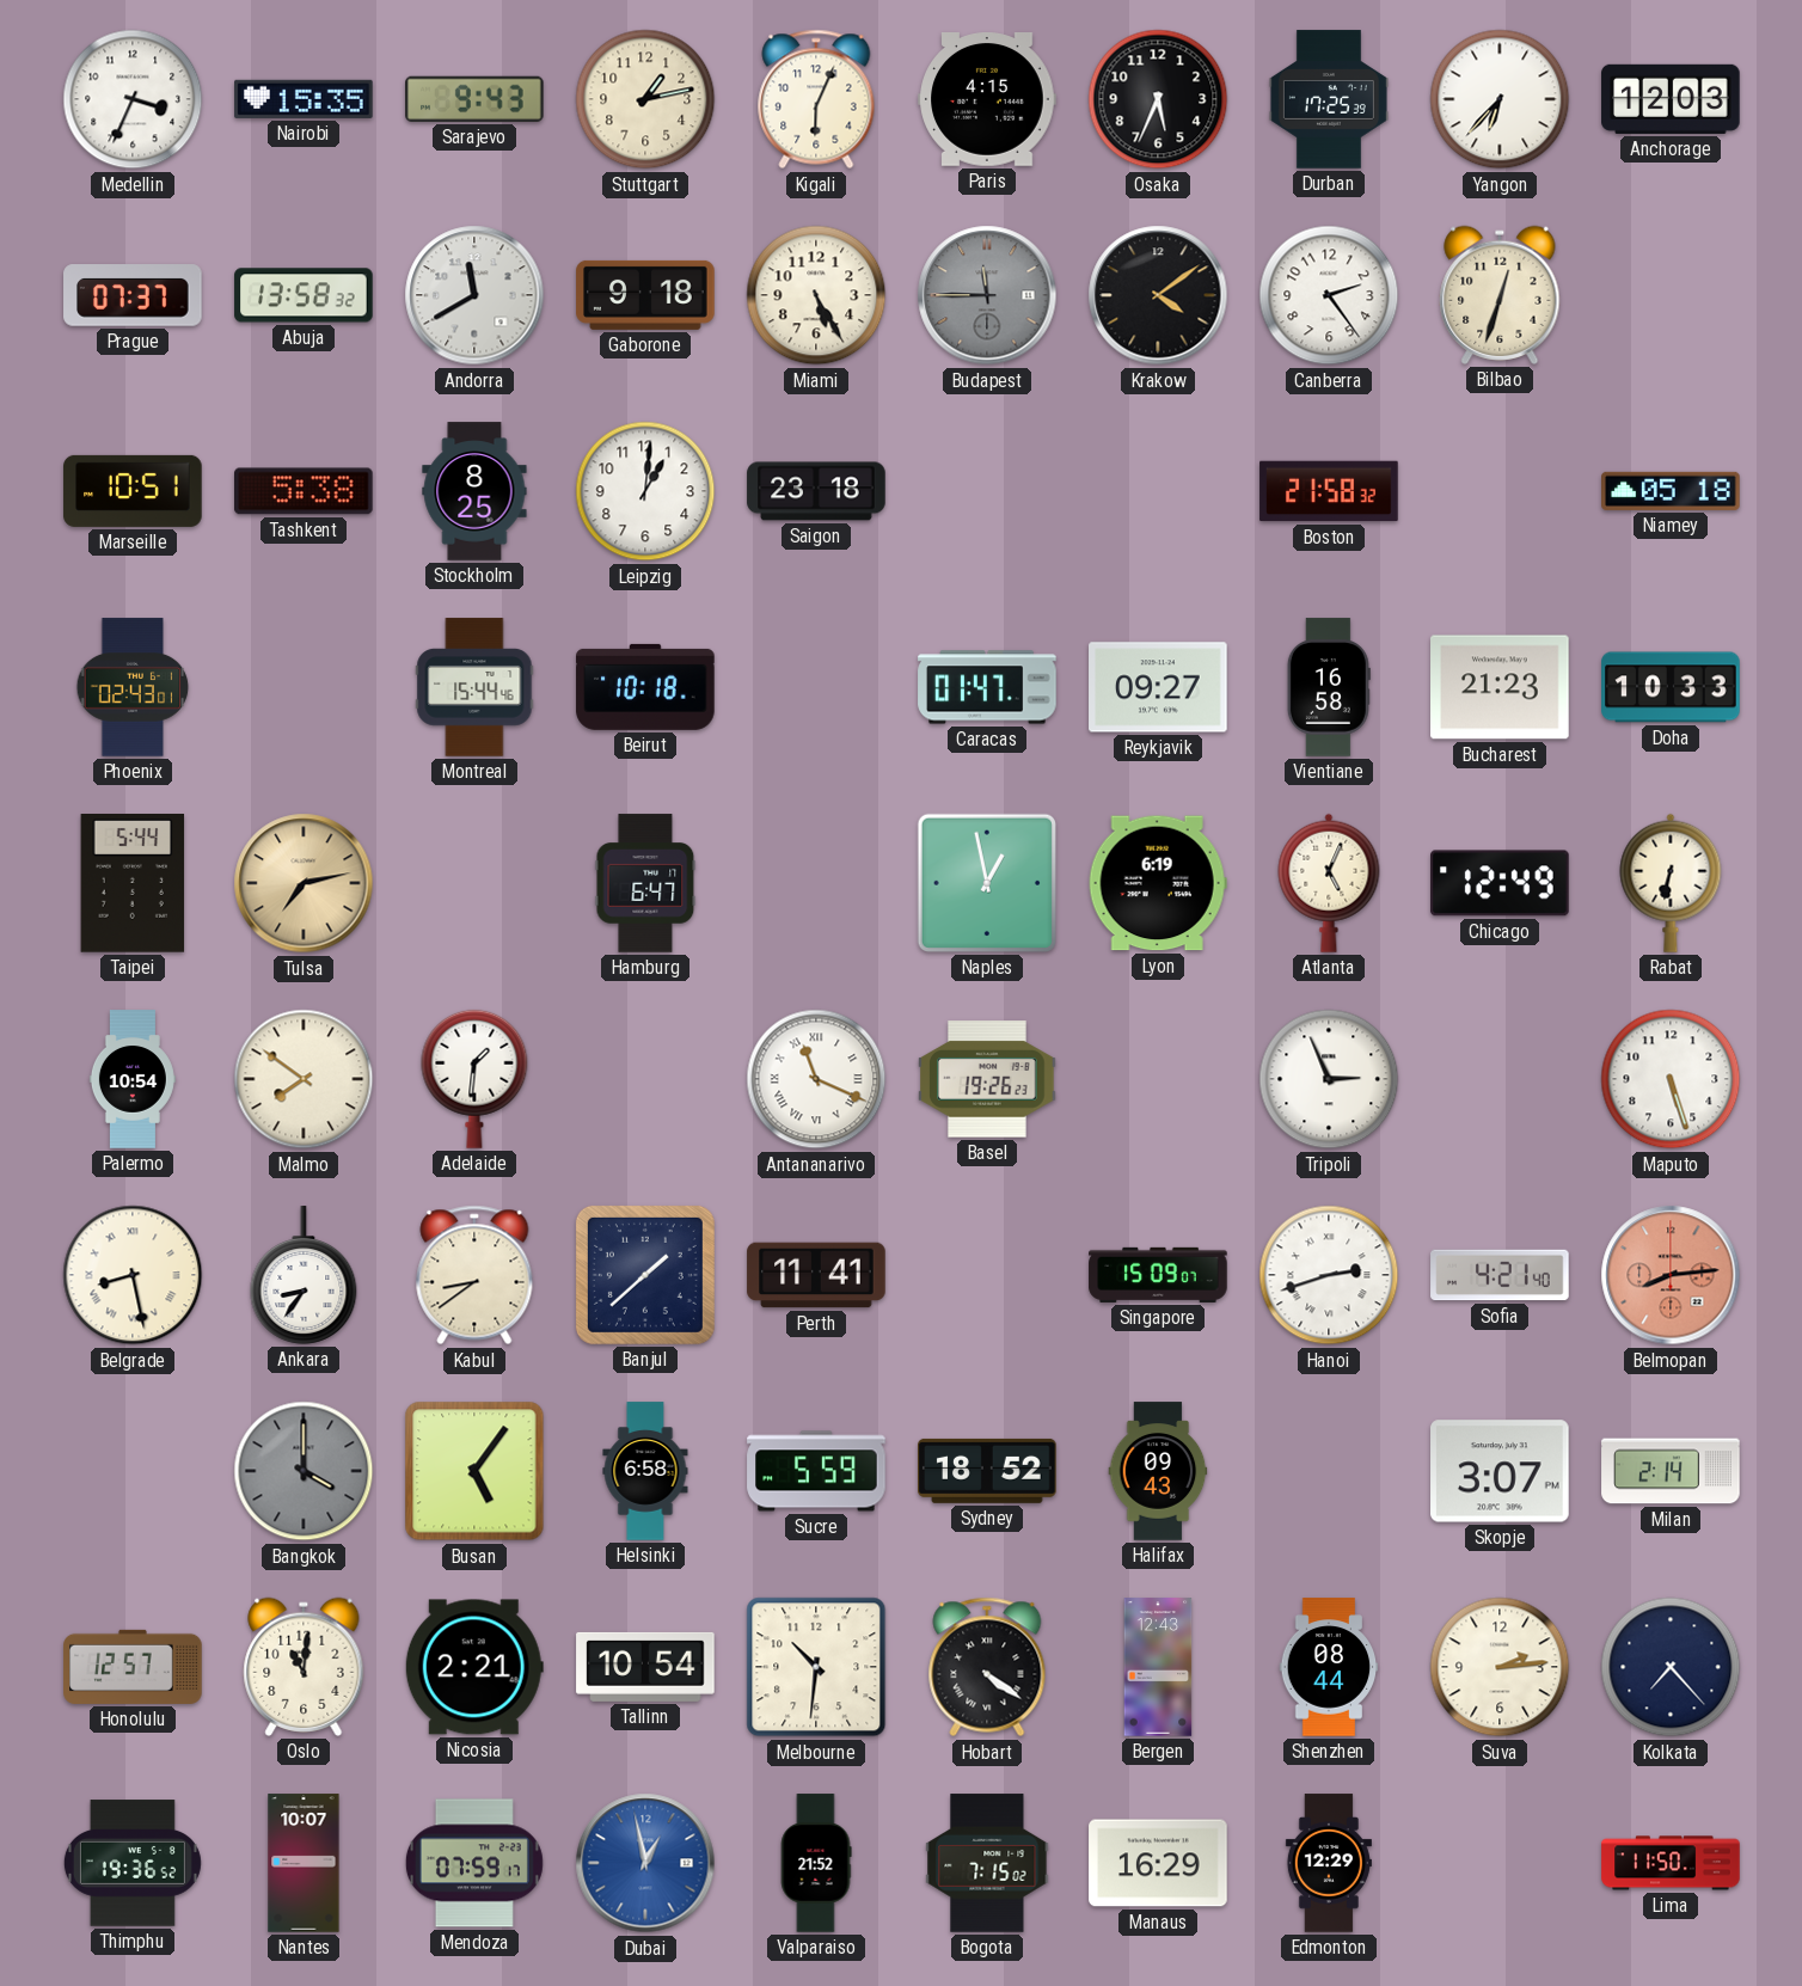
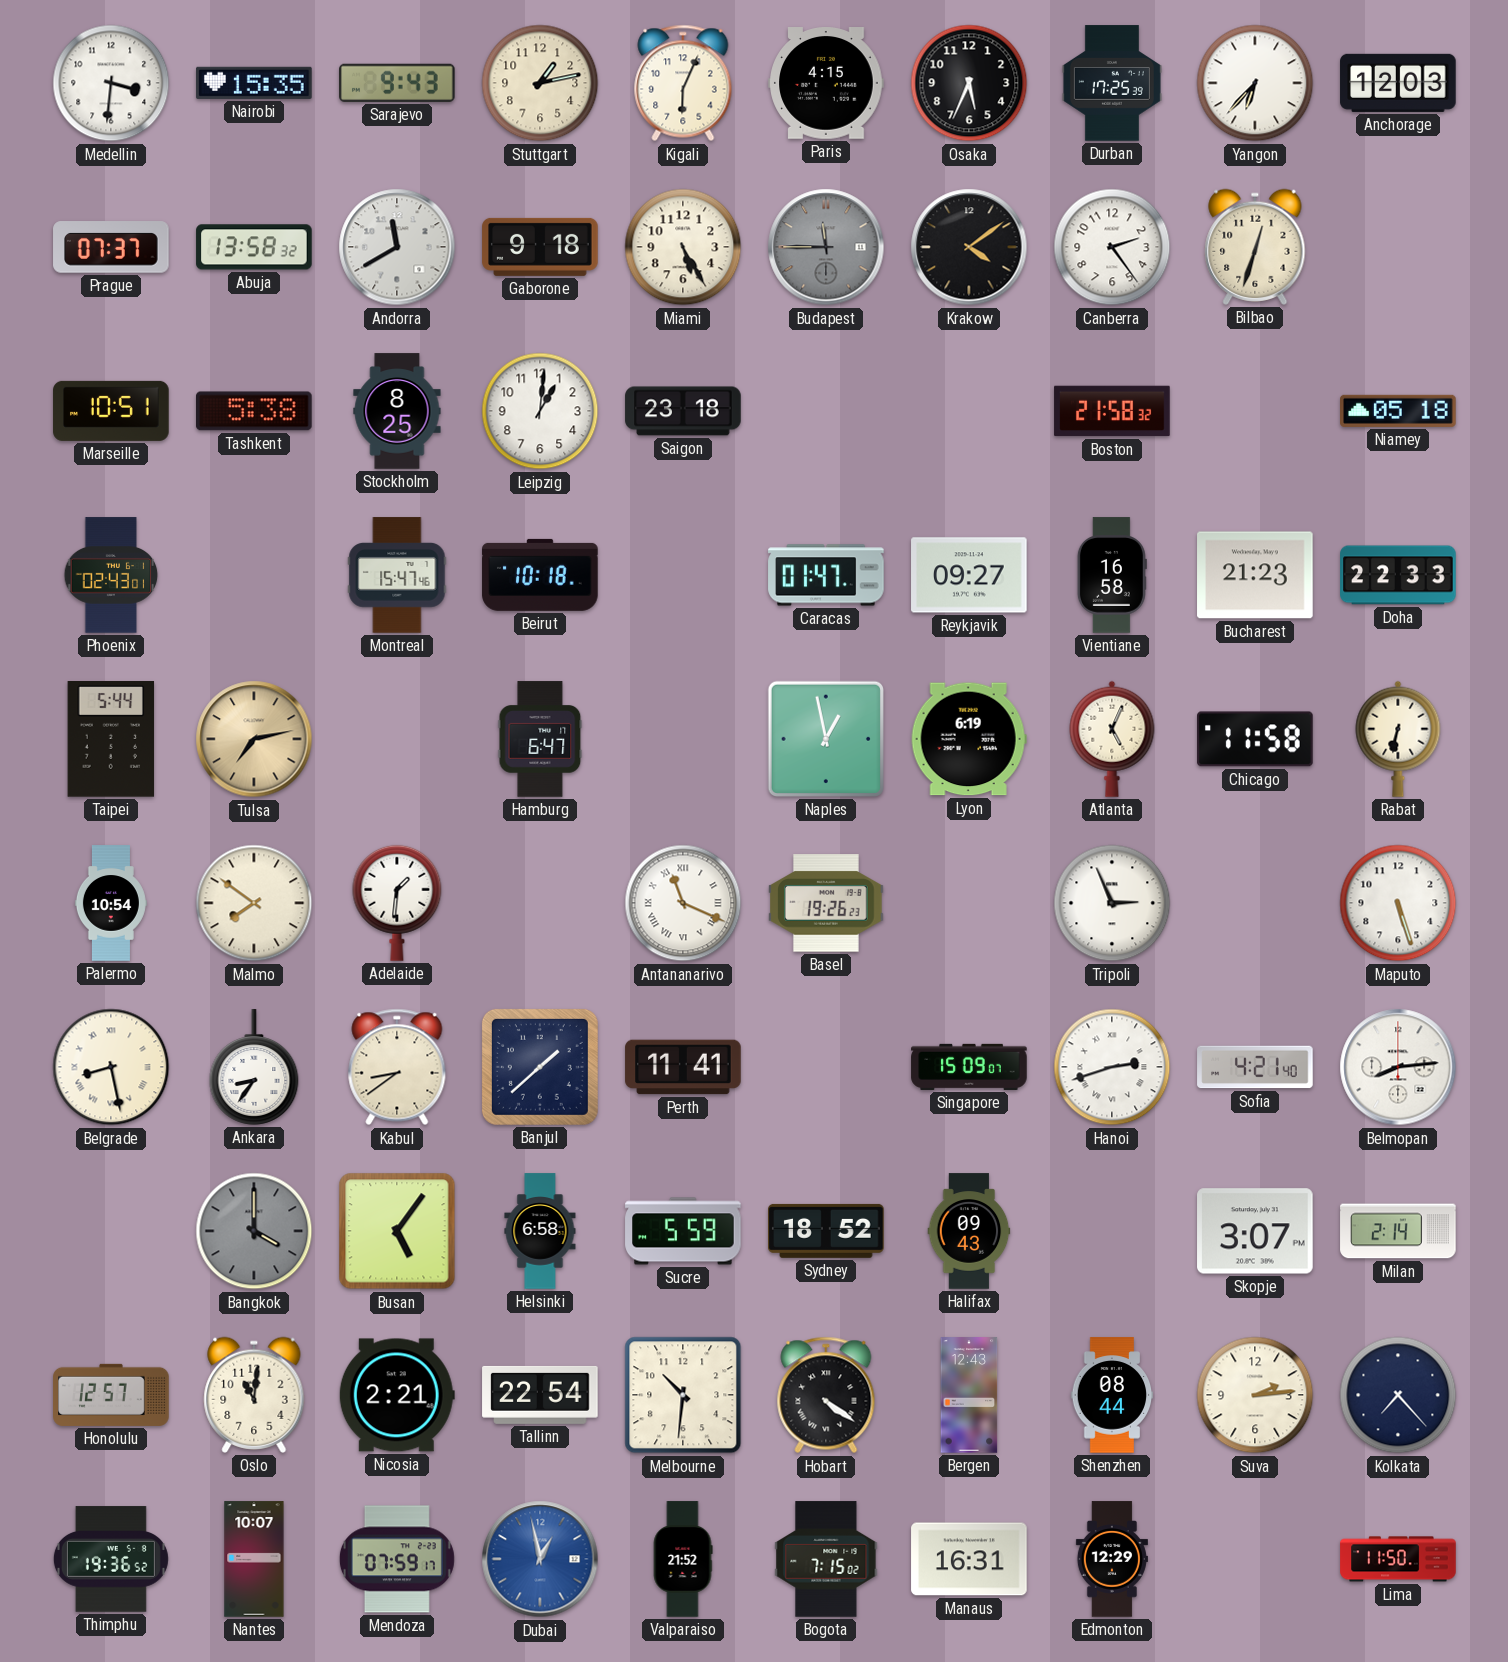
Medellin: 3:34 -> 3:31
Montreal: 15:44 -> 15:47
Doha: 10:33 -> 22:33
Chicago: 12:49 -> 11:58
Belmopan dial: salmon -> white
Tallinn: 10:54 -> 22:54
Manaus: 16:29 -> 16:31
